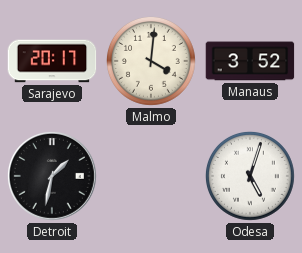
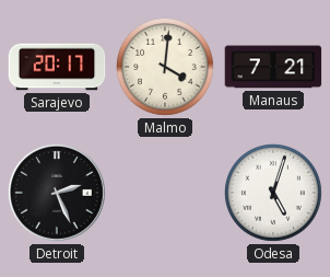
Manaus: 3:52 -> 7:21
Detroit: 1:32 -> 2:26
